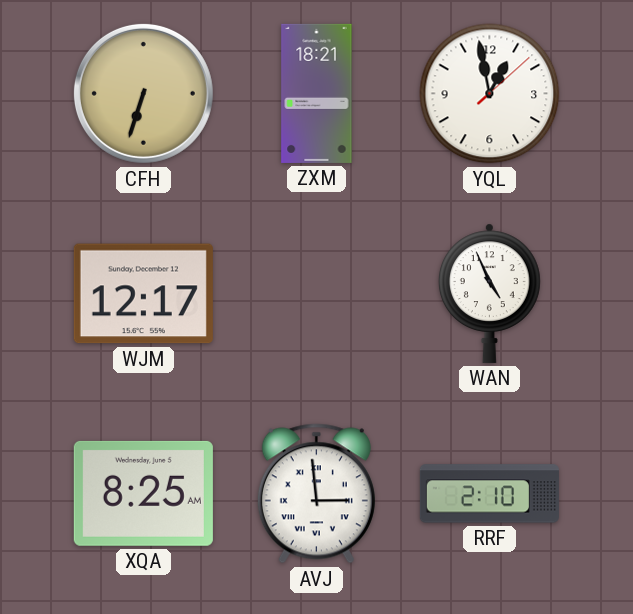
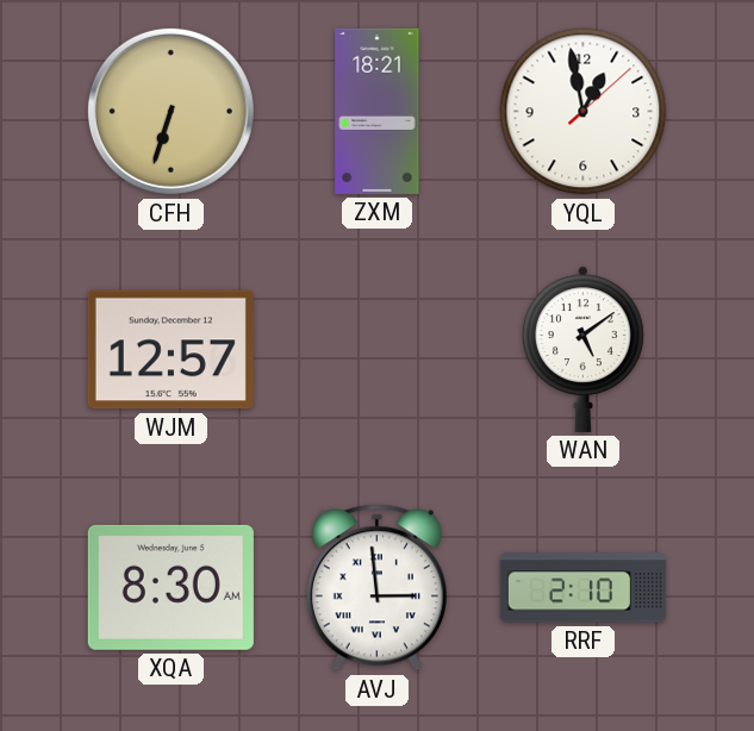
WJM: 12:17 -> 12:57
WAN: 4:56 -> 5:09
XQA: 8:25 -> 8:30
